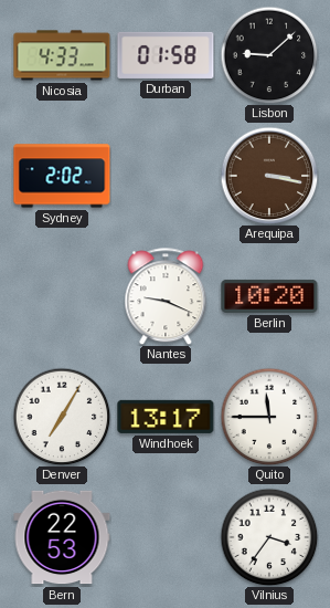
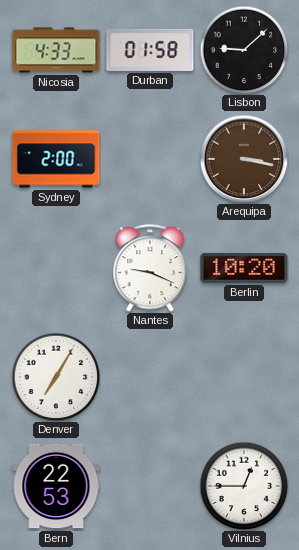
Sydney: 2:02 -> 2:00
Windhoek: 13:17 -> none
Quito: 11:45 -> none
Vilnius: 3:36 -> 12:45
